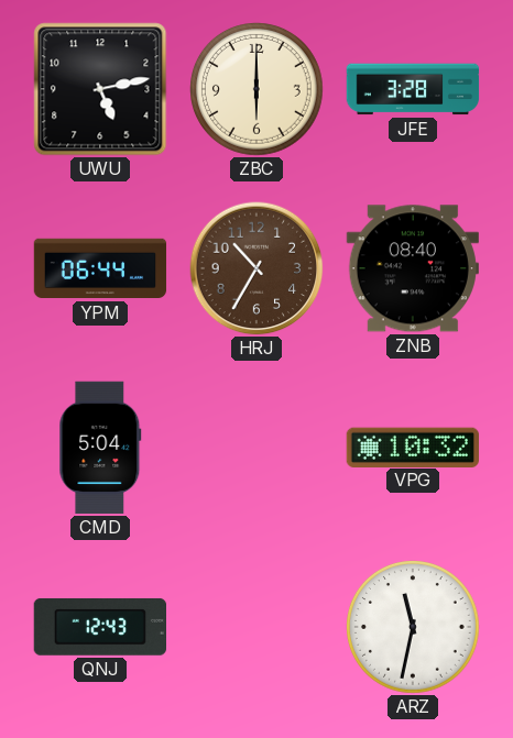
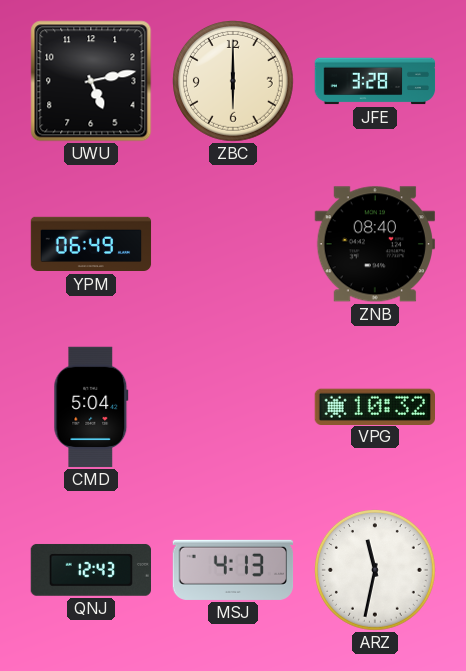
YPM: 06:44 -> 06:49
HRJ: 10:35 -> none
MSJ: none -> 4:13
